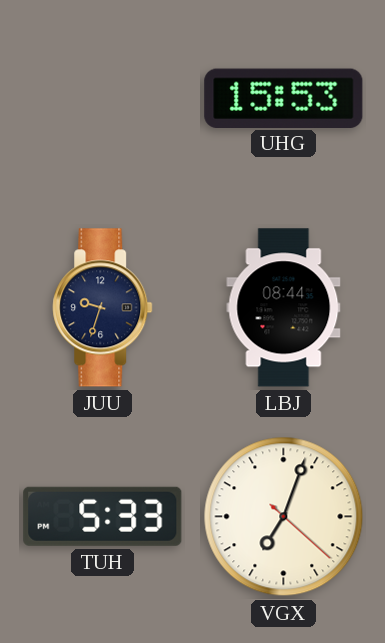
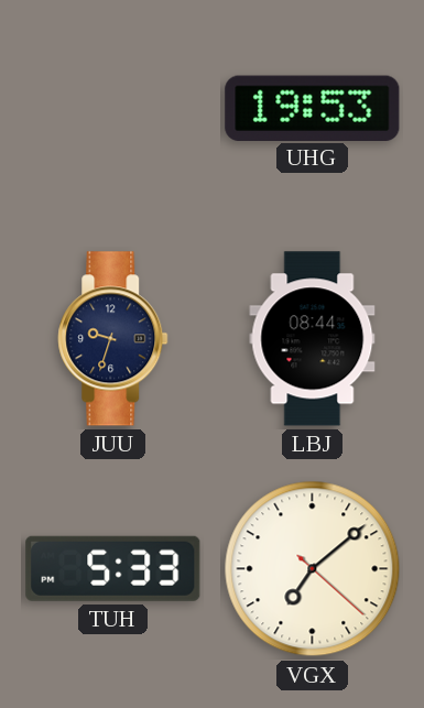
UHG: 15:53 -> 19:53
VGX: 7:03 -> 7:08
